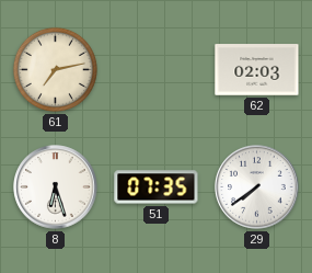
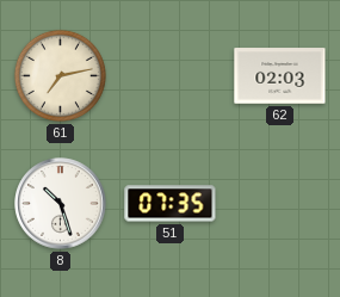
8: 6:27 -> 10:27
29: 7:39 -> none
